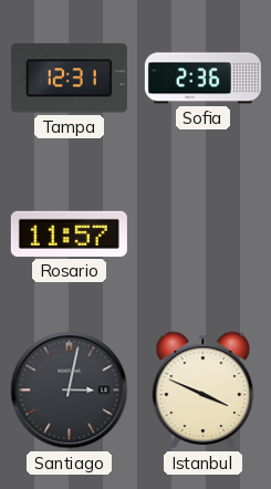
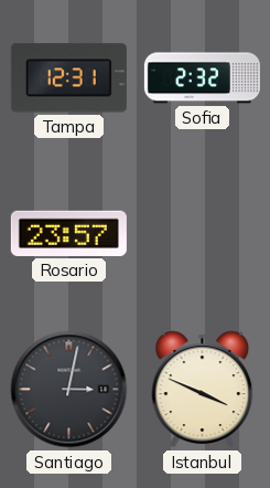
Sofia: 2:36 -> 2:32
Rosario: 11:57 -> 23:57
